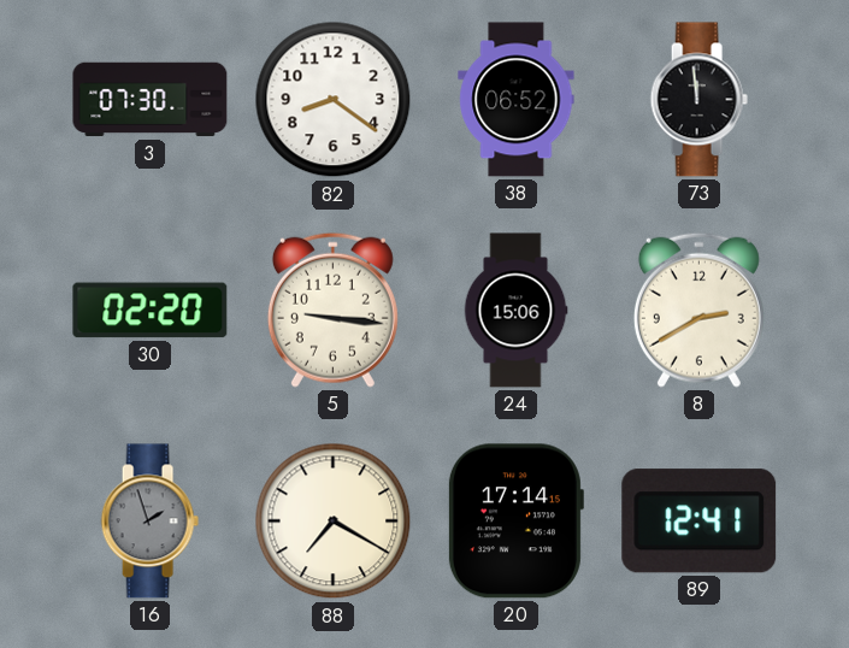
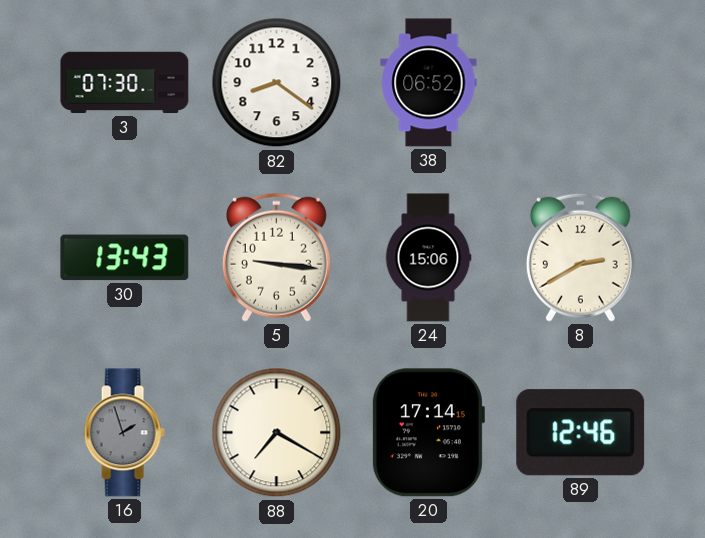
73: 11:59 -> none
30: 02:20 -> 13:43
89: 12:41 -> 12:46
